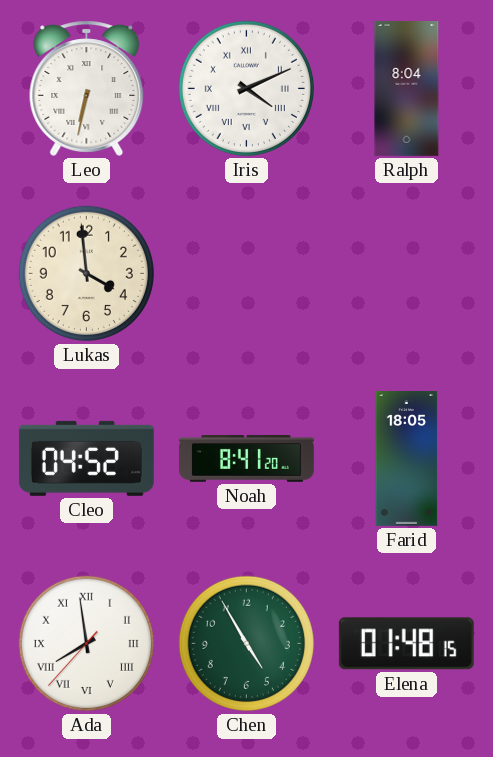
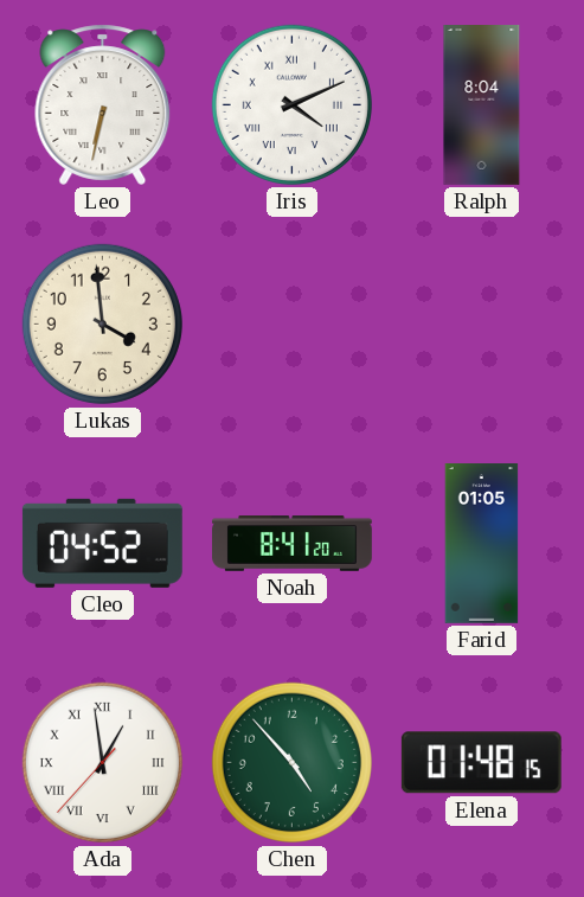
Farid: 18:05 -> 01:05
Ada: 7:58 -> 12:58
Chen: 4:55 -> 4:53
